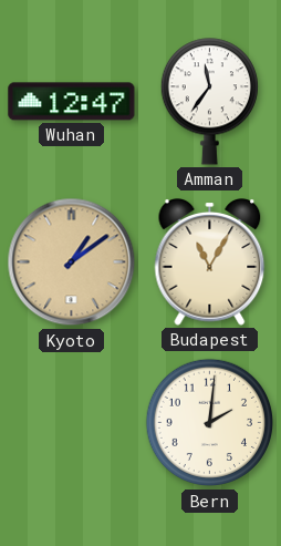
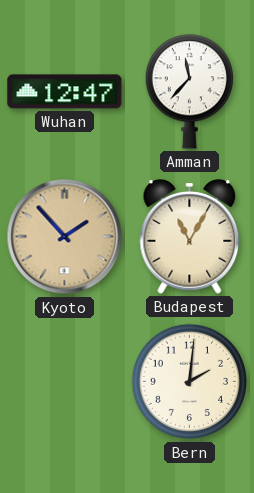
Amman: 11:36 -> 11:37
Kyoto: 1:09 -> 1:53
